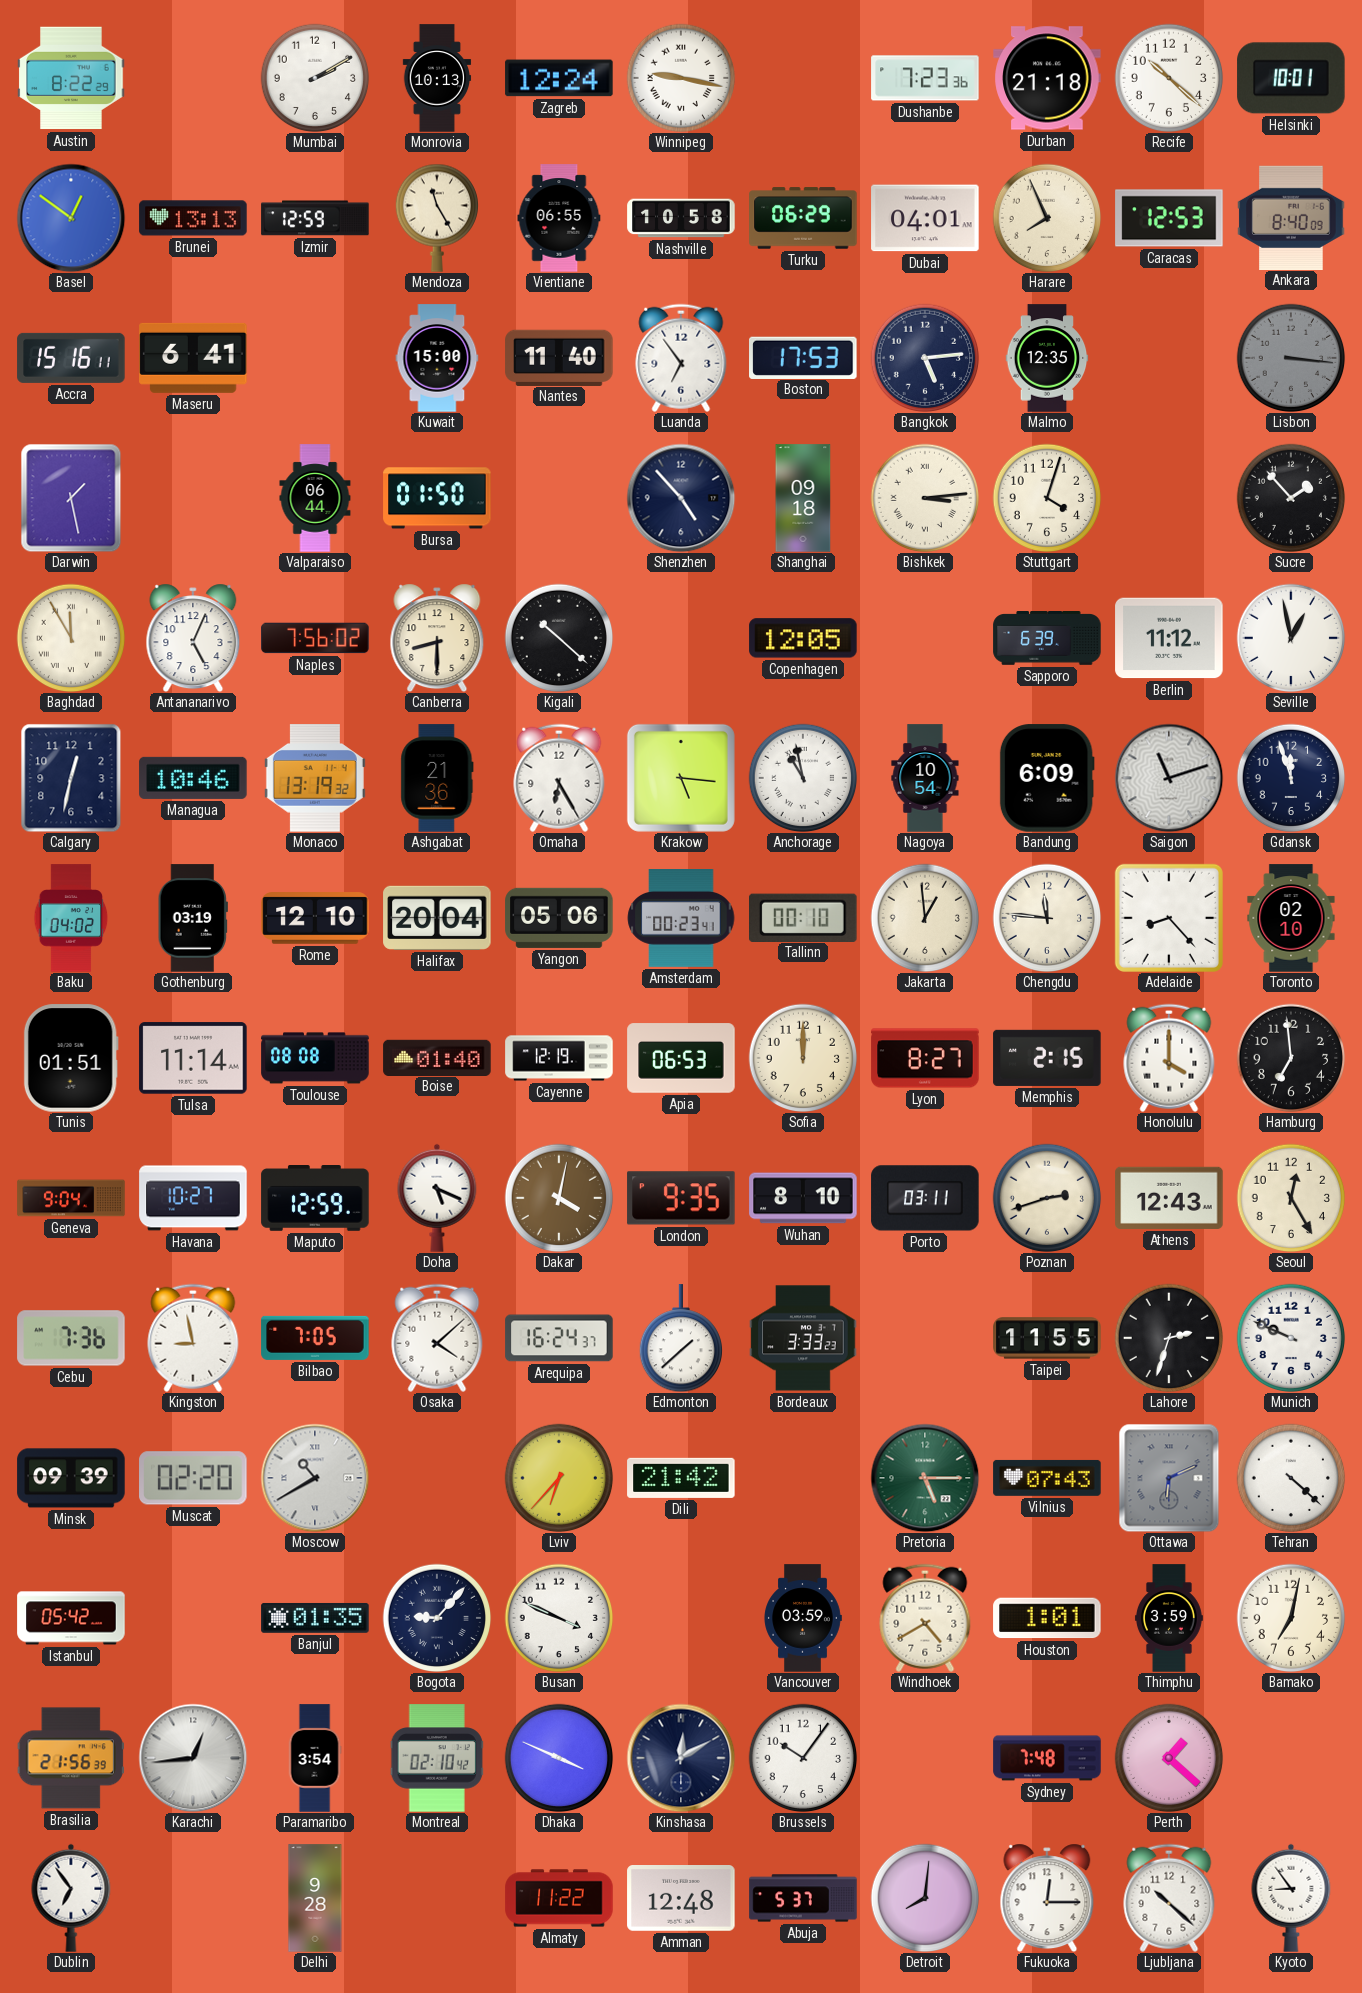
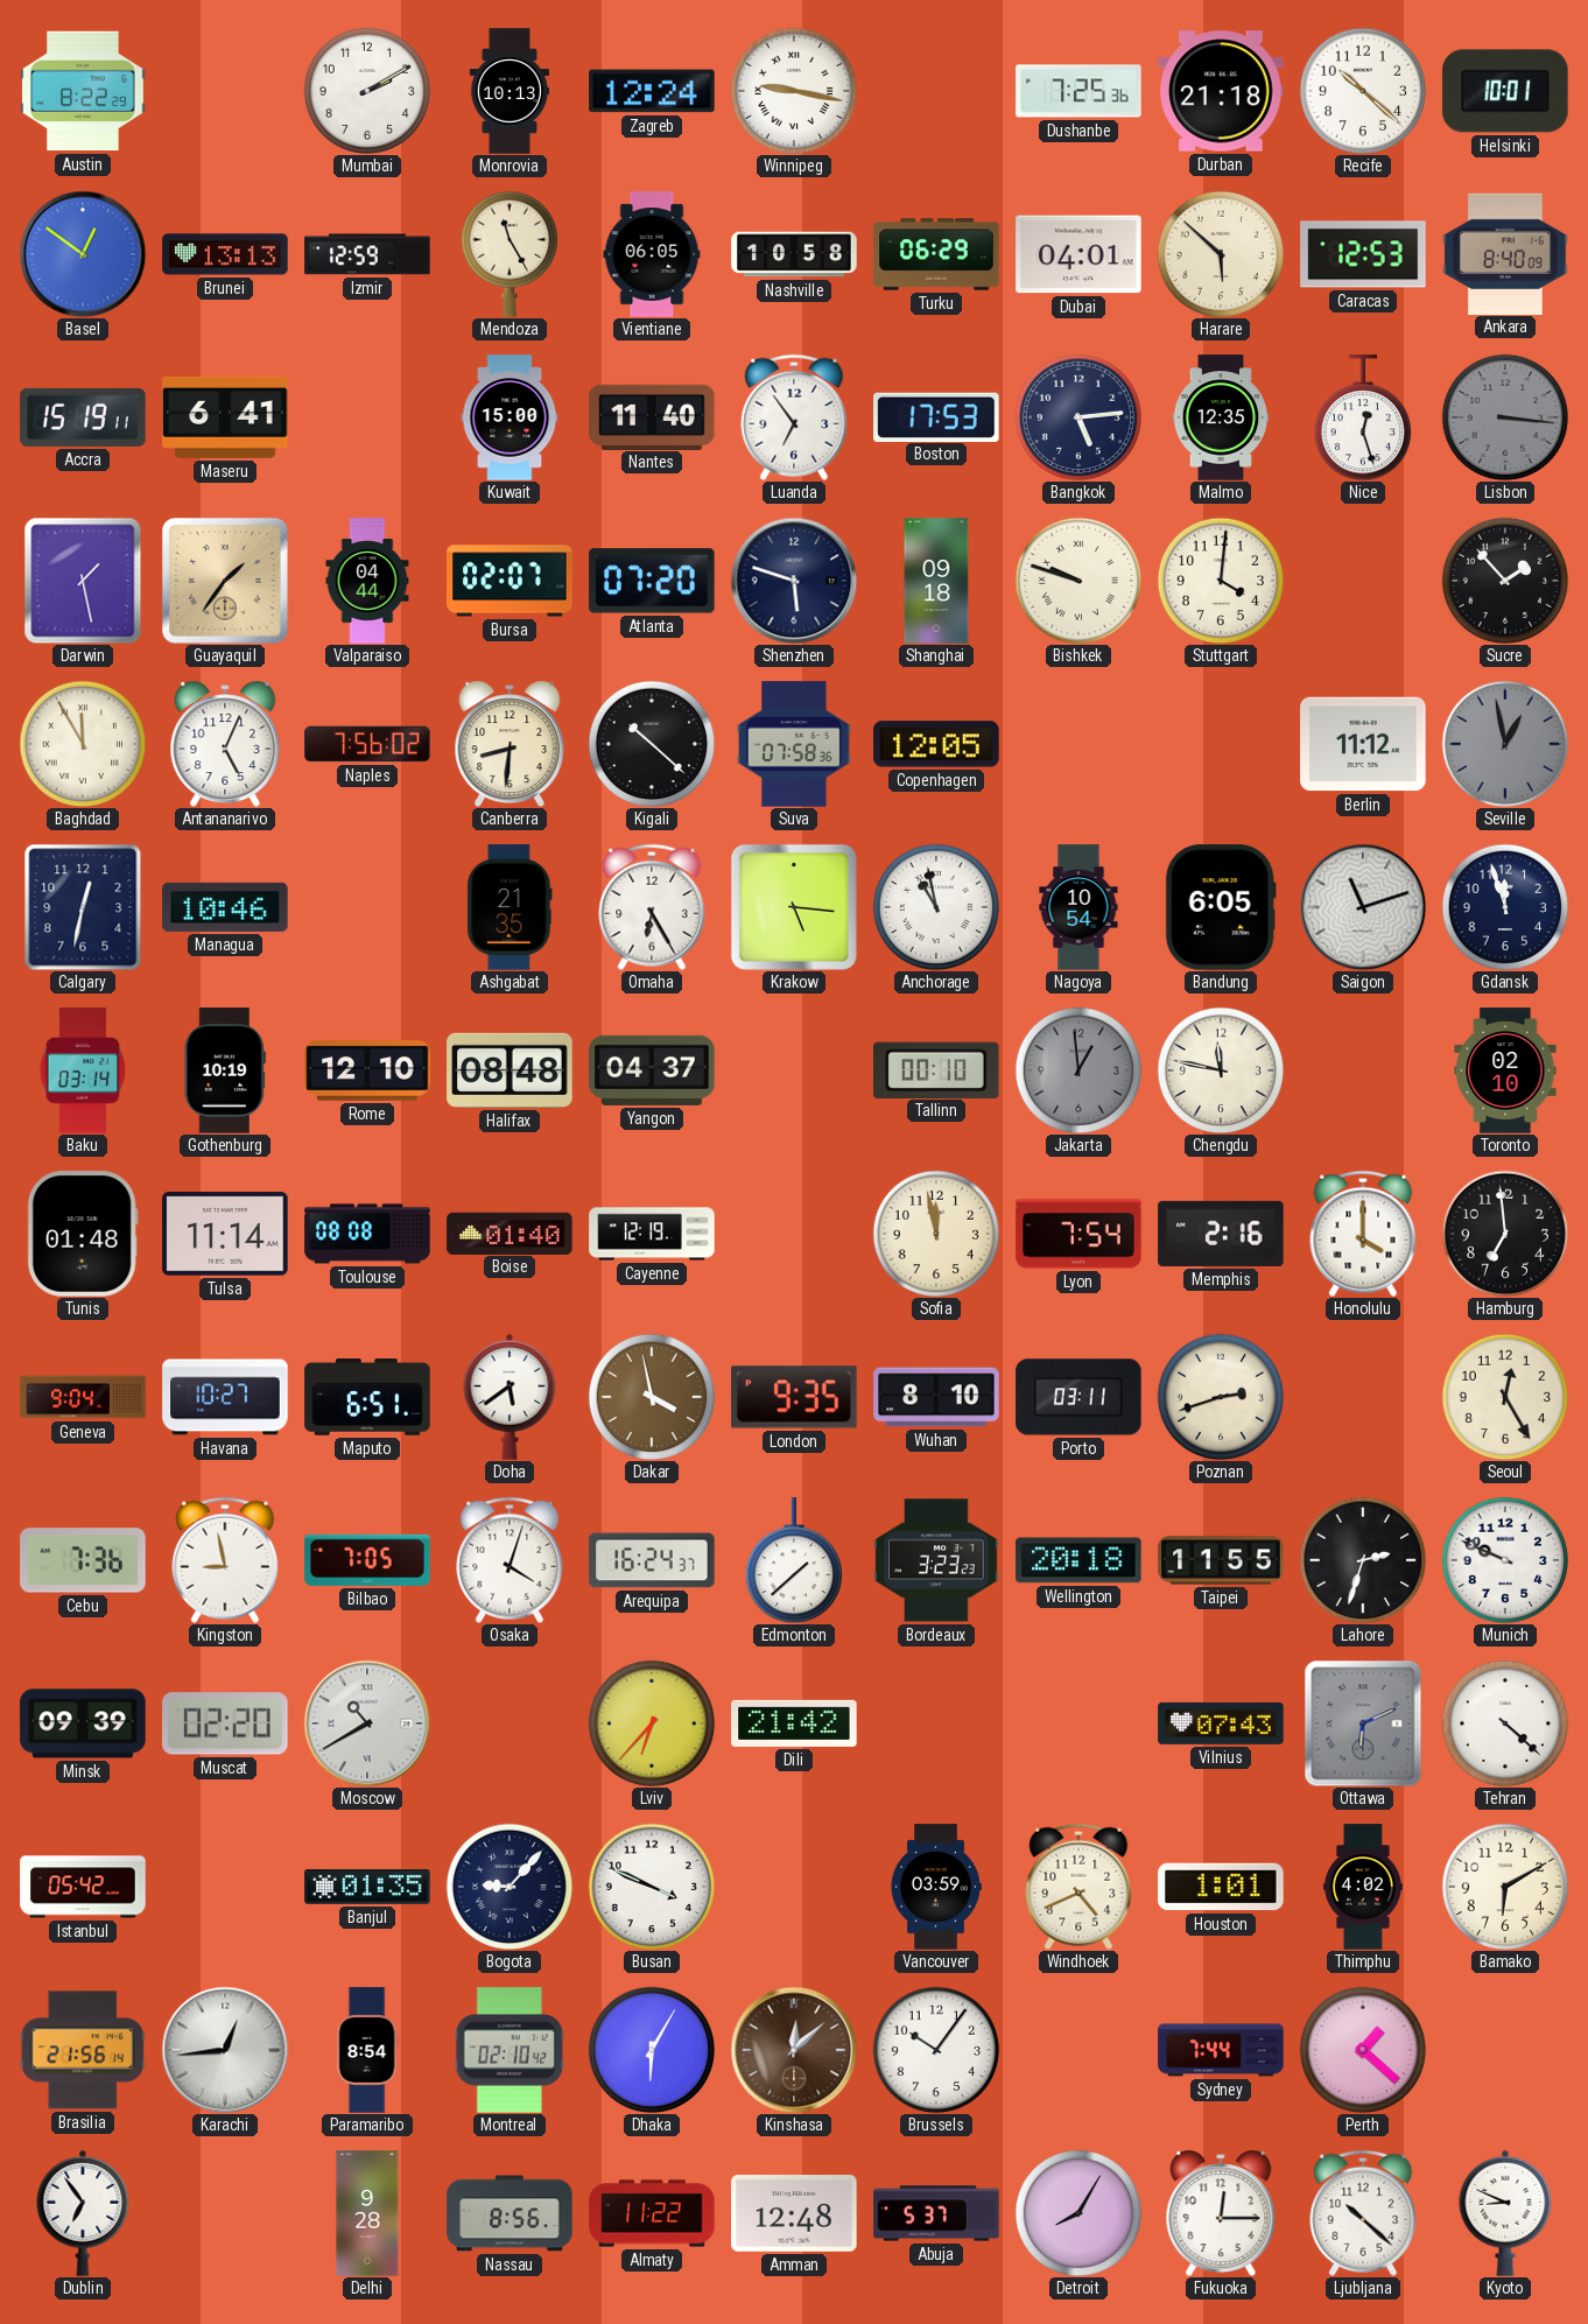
Dushanbe: 7:23 -> 7:25
Vientiane: 06:55 -> 06:05
Harare: 7:56 -> 5:52
Accra: 15:16 -> 15:19
Nice: none -> 12:27
Guayaquil: none -> 1:36
Valparaiso: 06:44 -> 04:44
Bursa: 01:50 -> 02:07
Atlanta: none -> 07:20
Shenzhen: 4:53 -> 5:48
Bishkek: 3:14 -> 9:48
Stuttgart: 4:03 -> 4:01
Canberra: 8:30 -> 8:31
Suva: none -> 07:58
Sapporo: 6:39 -> none
Seville dial: white -> grey
Monaco: 13:19 -> none
Ashgabat: 21:36 -> 21:35
Bandung: 6:09 -> 6:05
Baku: 04:02 -> 03:14
Gothenburg: 03:19 -> 10:19
Halifax: 20:04 -> 08:48
Yangon: 05:06 -> 04:37
Amsterdam: 00:23 -> none
Jakarta dial: cream -> grey
Chengdu: 11:46 -> 11:47
Adelaide: 8:23 -> none
Tunis: 01:51 -> 01:48
Apia: 06:53 -> none
Sofia: 12:00 -> 11:58
Lyon: 8:27 -> 7:54
Memphis: 2:15 -> 2:16
Maputo: 12:59 -> 6:51
Doha: 5:19 -> 5:39
Dakar: 4:02 -> 3:58
Athens: 12:43 -> none
Osaka: 4:08 -> 4:03
Bordeaux: 3:33 -> 3:23
Wellington: none -> 20:18
Pretoria: 5:15 -> none
Windhoek: 4:40 -> 4:41
Thimphu: 3:59 -> 4:02
Bamako: 7:02 -> 6:10
Brasilia: 21:56:39 -> 21:56:14
Paramaribo: 3:54 -> 8:54
Dhaka: 3:49 -> 6:05
Kinshasa: 12:10 -> 12:08
Kinshasa dial: navy -> brown
Sydney: 7:48 -> 7:44
Nassau: none -> 8:56
Detroit: 8:01 -> 8:05
Kyoto: 8:54 -> 8:49
